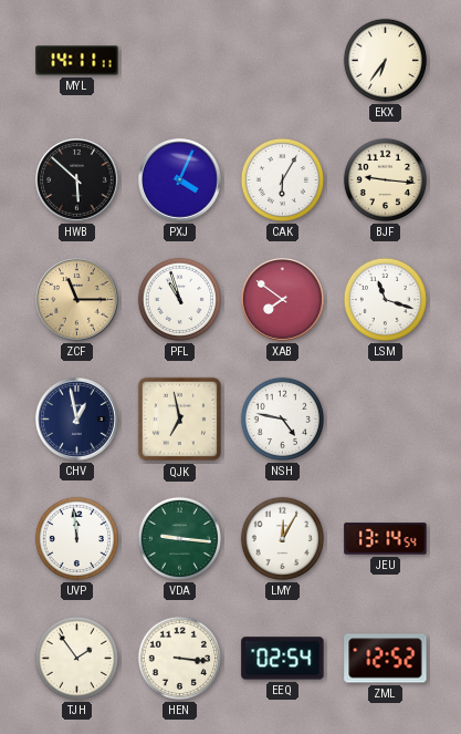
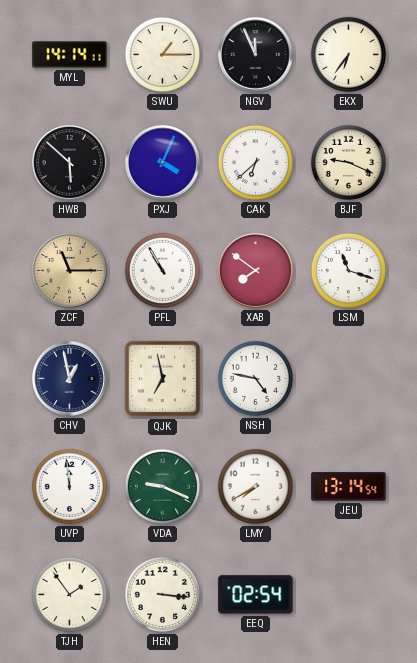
MYL: 14:11 -> 14:14
SWU: none -> 1:15
NGV: none -> 11:56
CAK: 6:05 -> 6:38
BJF: 9:16 -> 9:19
PFL: 10:57 -> 10:55
VDA: 9:16 -> 9:19
LMY: 12:05 -> 7:40
ZML: 12:52 -> none
